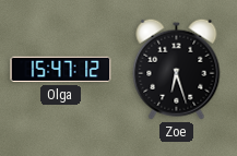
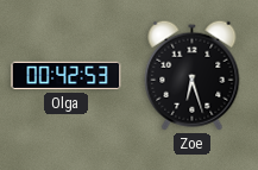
Olga: 15:47 -> 00:42
